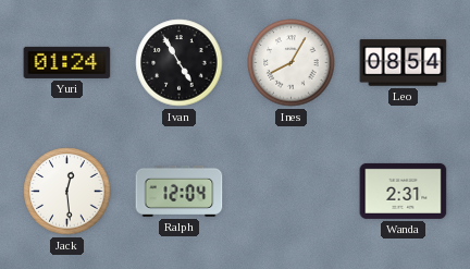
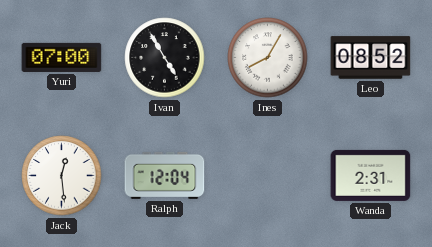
Yuri: 01:24 -> 07:00
Leo: 08:54 -> 08:52
